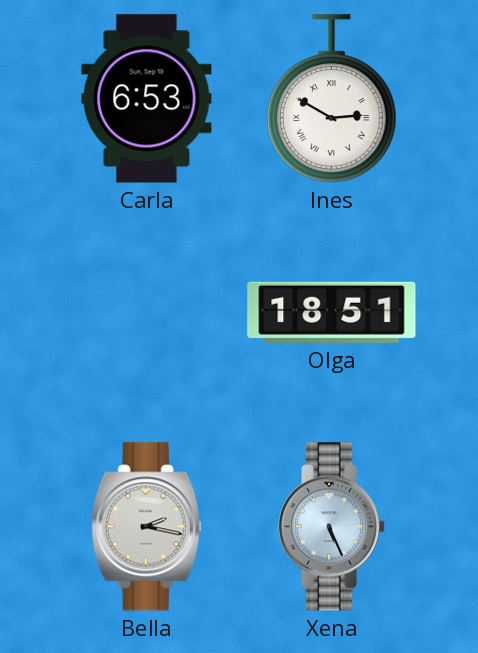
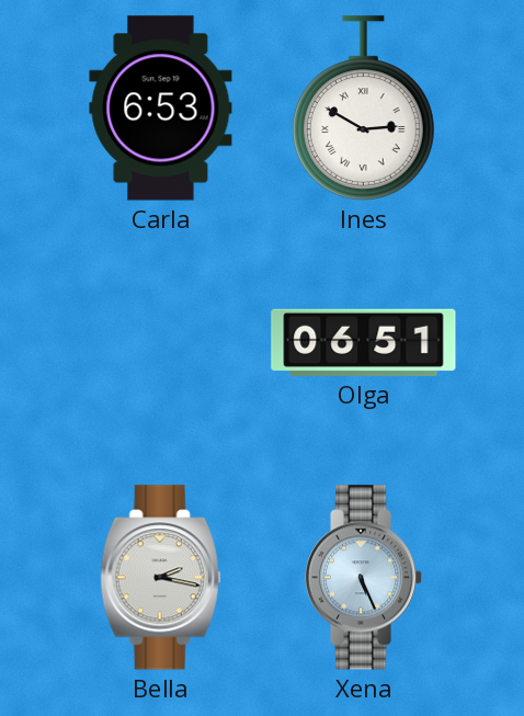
Olga: 18:51 -> 06:51
